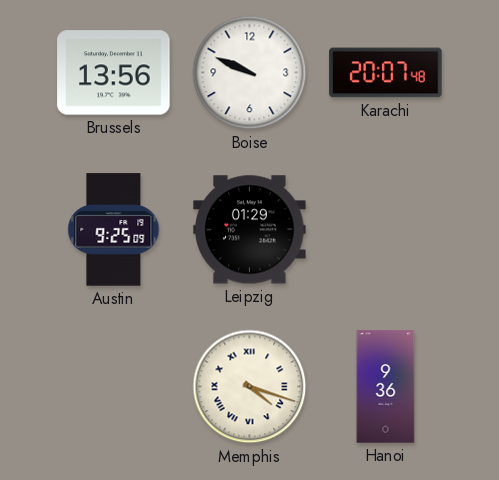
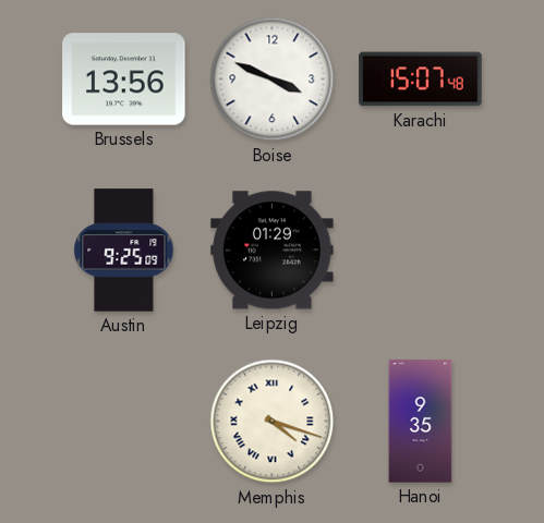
Boise: 9:49 -> 3:49
Karachi: 20:07 -> 15:07
Hanoi: 9:36 -> 9:35
